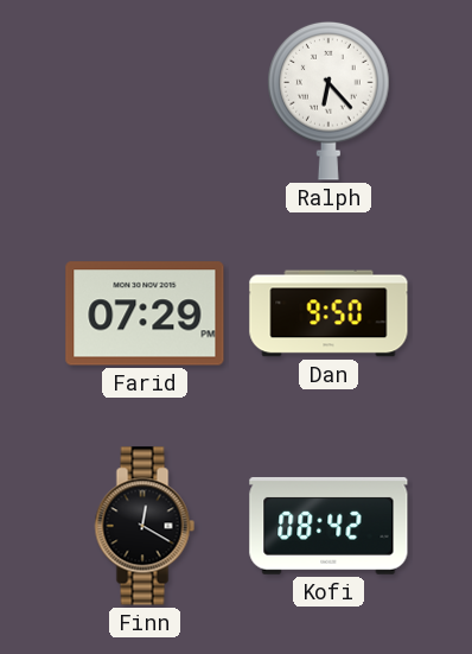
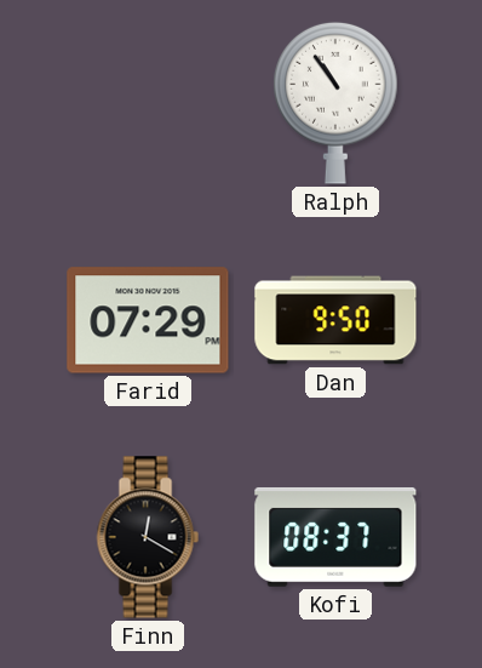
Ralph: 6:23 -> 10:54
Kofi: 08:42 -> 08:37
